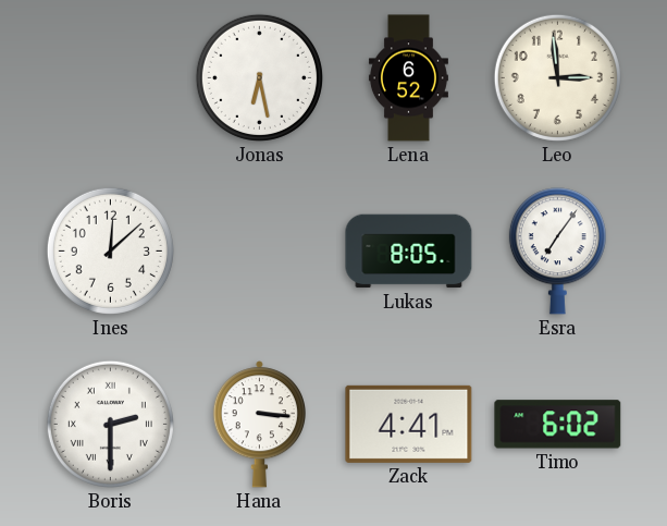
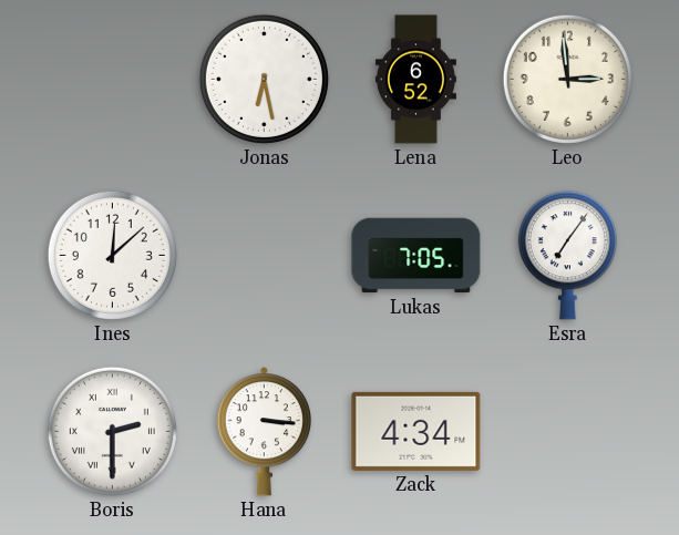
Lukas: 8:05 -> 7:05
Zack: 4:41 -> 4:34
Timo: 6:02 -> none
